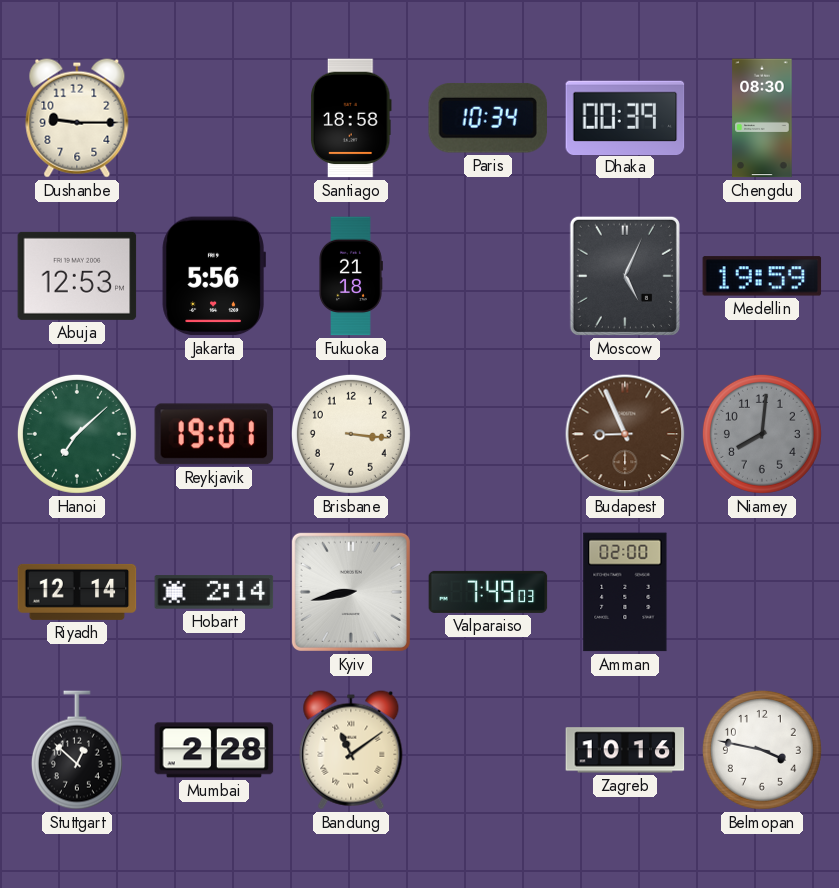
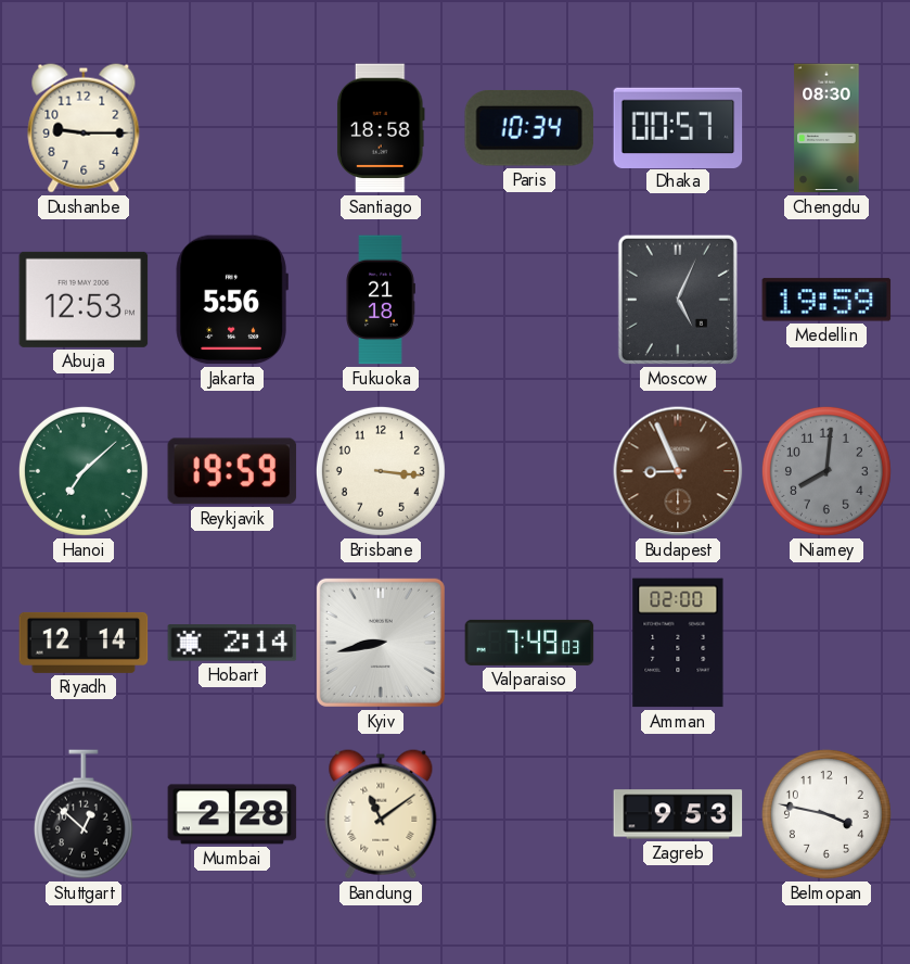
Dhaka: 00:39 -> 00:57
Reykjavik: 19:01 -> 19:59
Zagreb: 10:16 -> 9:53
